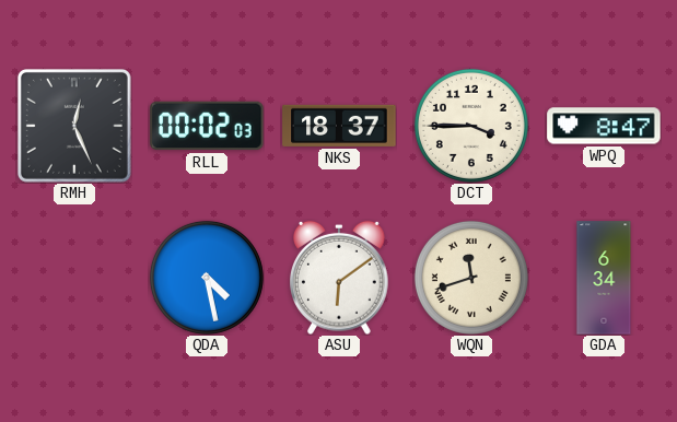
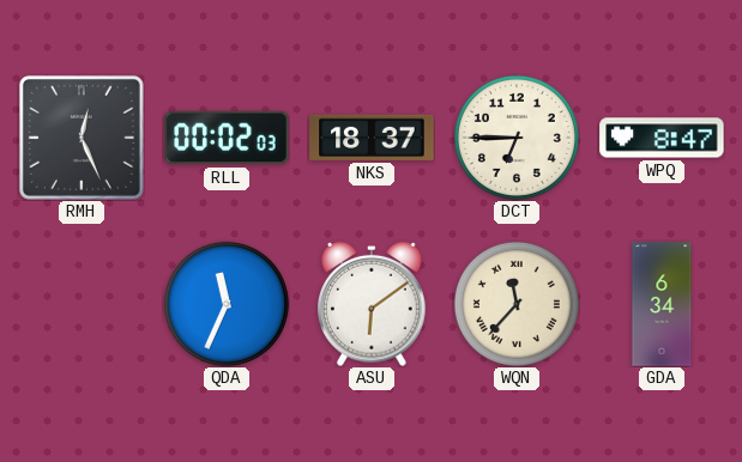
DCT: 3:45 -> 6:45
QDA: 4:28 -> 11:34
WQN: 11:42 -> 11:37
